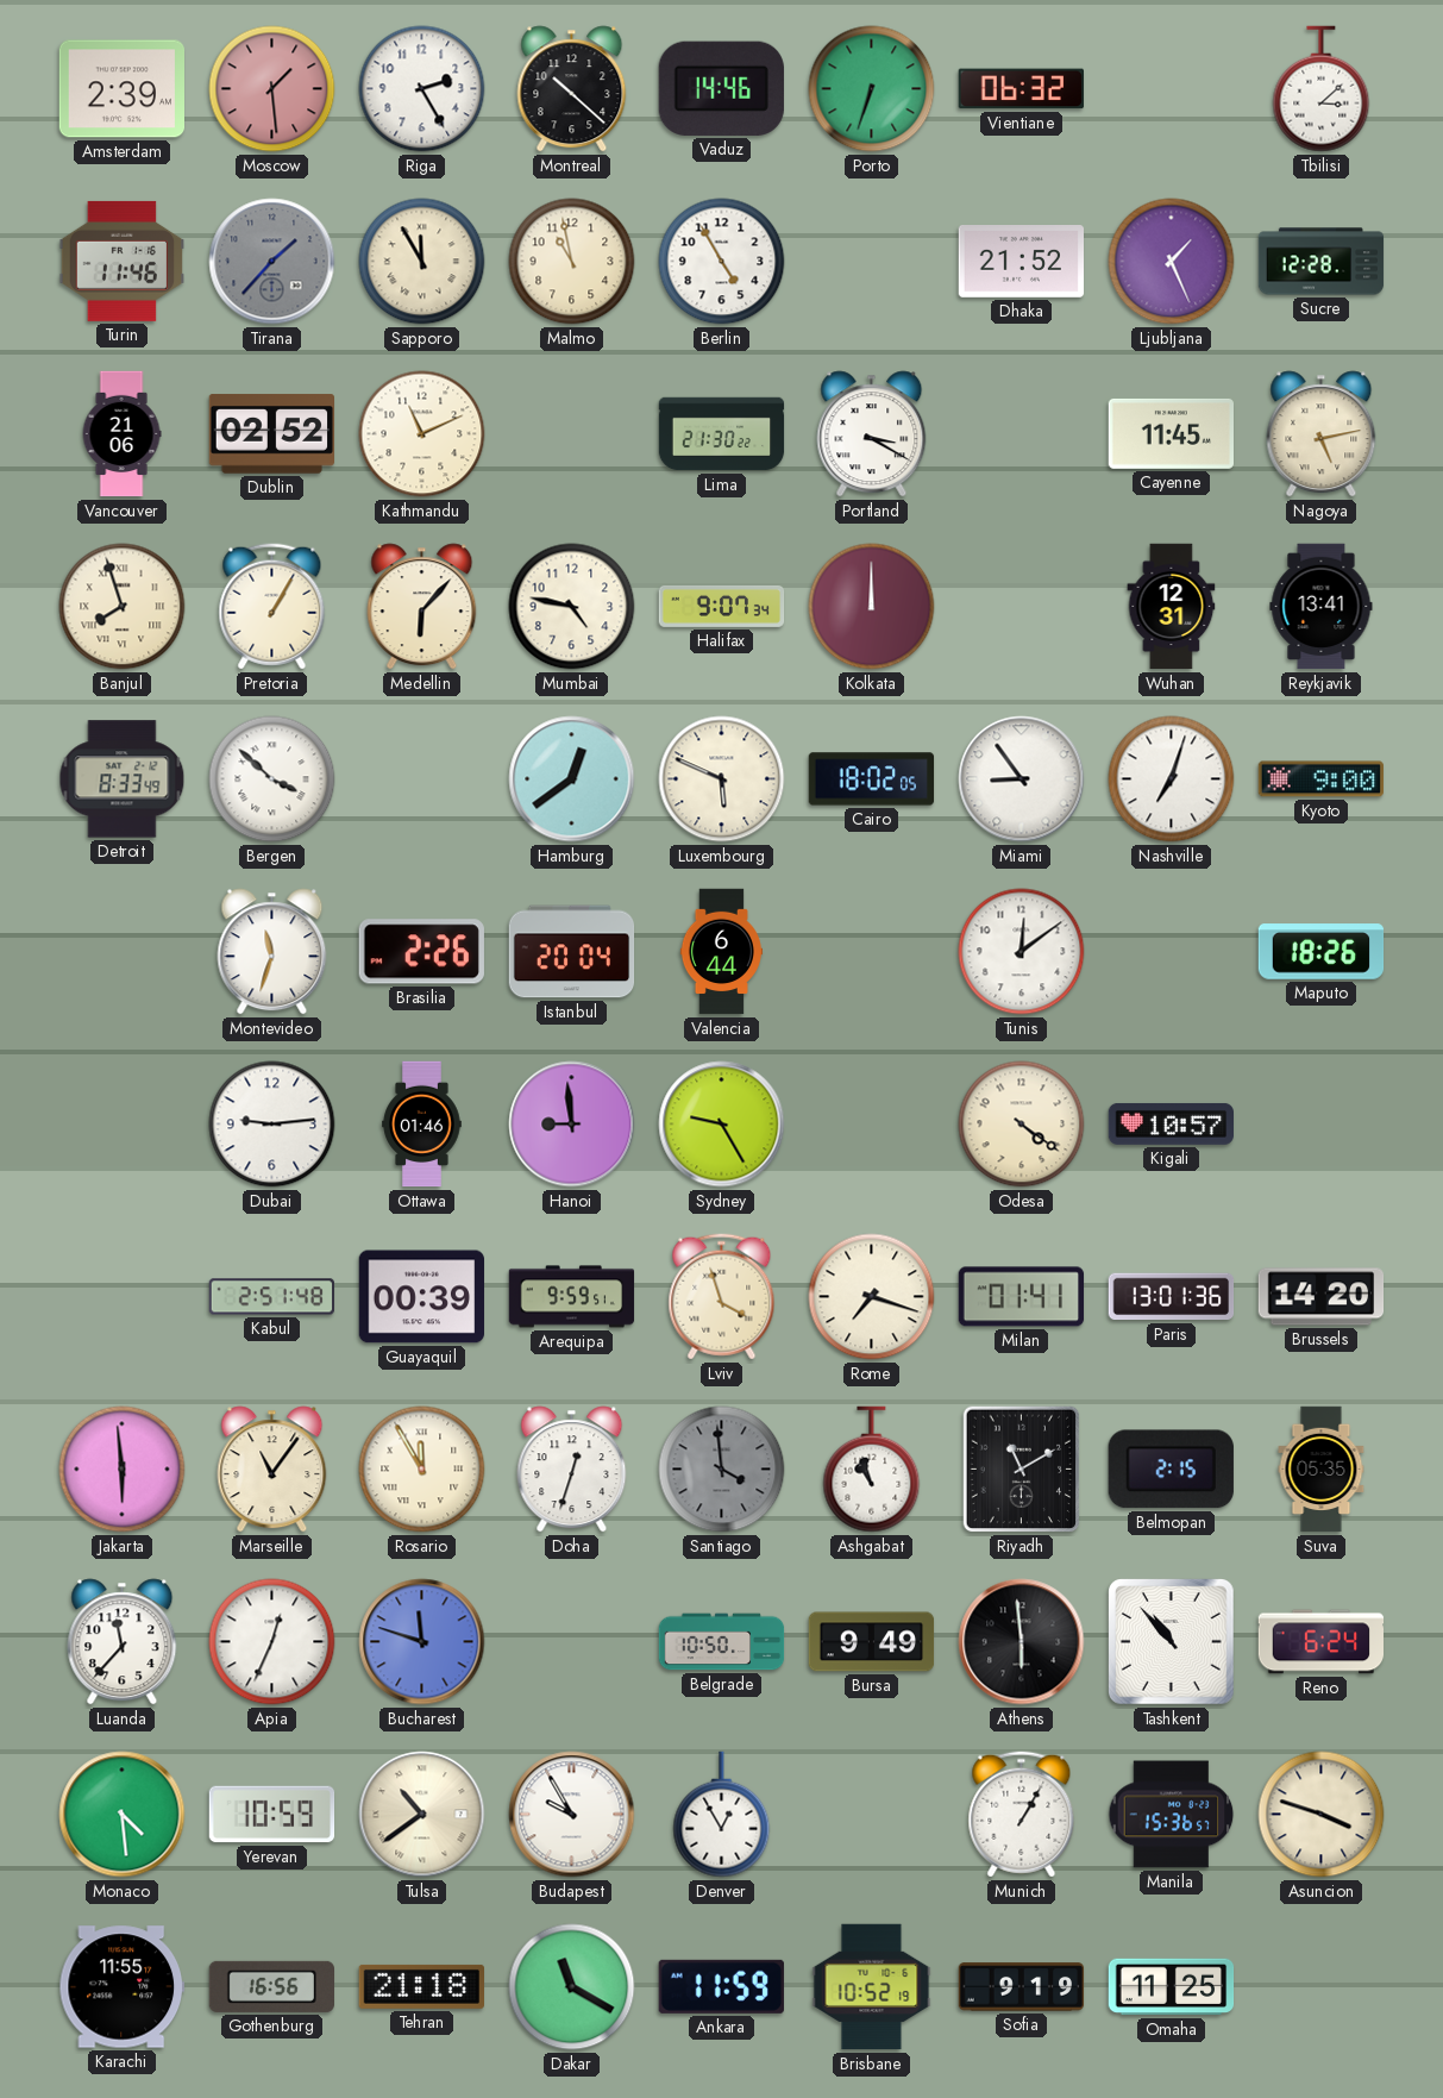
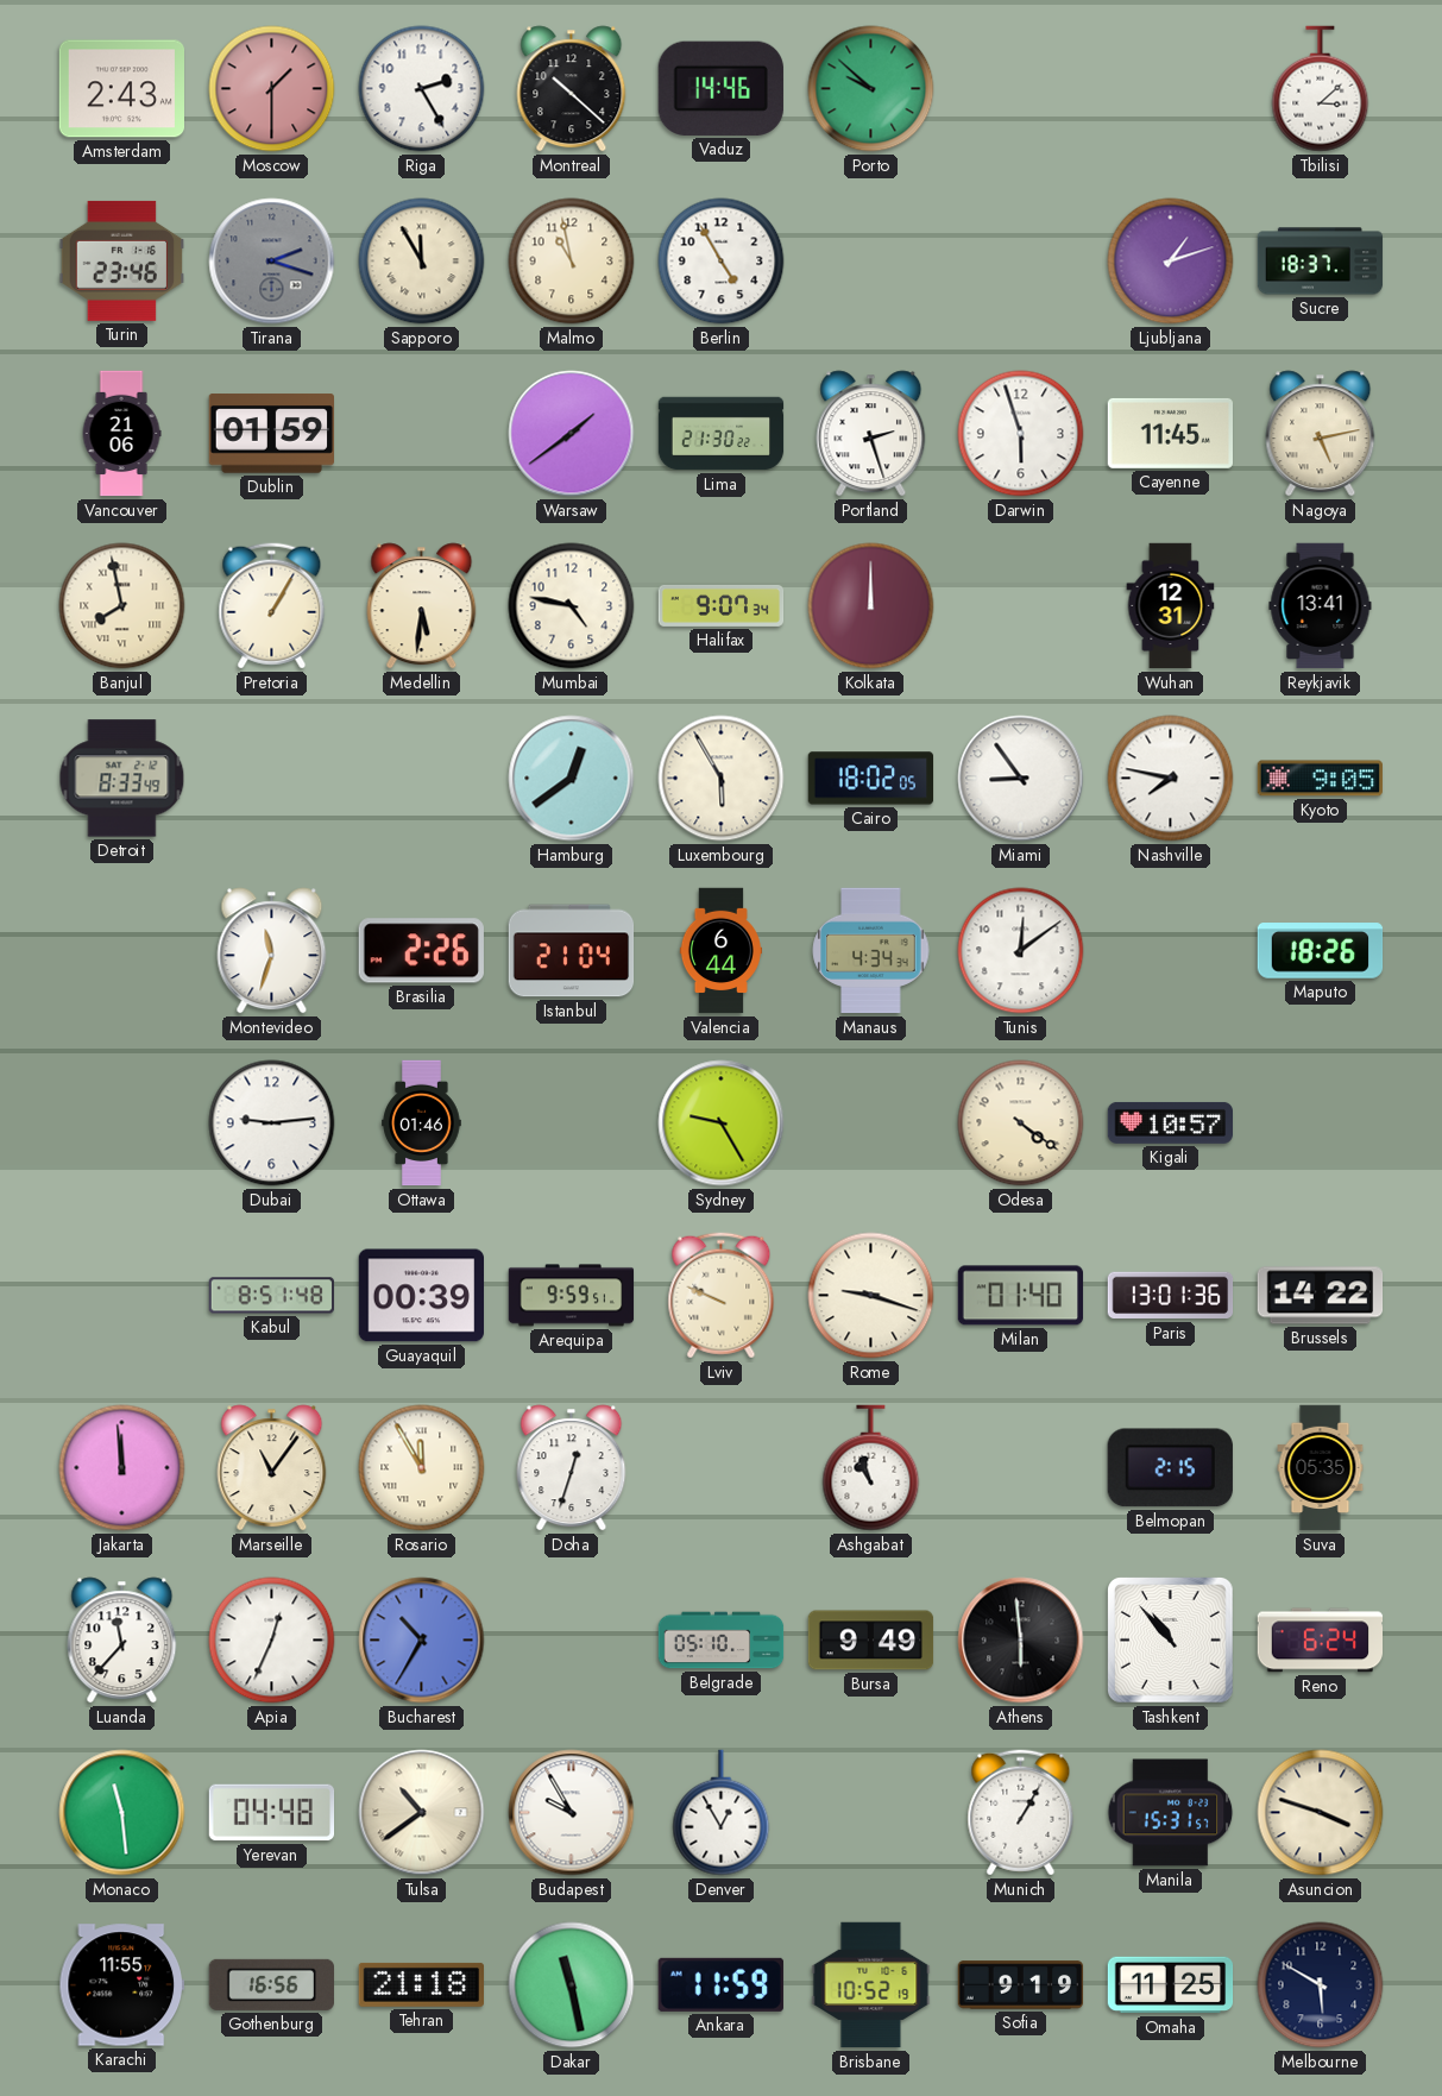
Amsterdam: 2:39 -> 2:43
Moscow: 1:29 -> 1:30
Porto: 6:33 -> 9:52
Vientiane: 06:32 -> none
Turin: 11:46 -> 23:46
Tirana: 1:37 -> 2:18
Dhaka: 21:52 -> none
Ljubljana: 1:26 -> 1:12
Sucre: 12:28 -> 18:37
Dublin: 02:52 -> 01:59
Kathmandu: 11:11 -> none
Warsaw: none -> 1:39
Portland: 3:20 -> 2:27
Darwin: none -> 5:57
Banjul: 7:57 -> 7:58
Medellin: 6:07 -> 5:31
Bergen: 3:52 -> none
Luxembourg: 5:49 -> 5:55
Nashville: 7:03 -> 7:47
Kyoto: 9:00 -> 9:05
Istanbul: 20:04 -> 21:04
Manaus: none -> 4:34
Hanoi: 8:59 -> none
Kabul: 2:51 -> 8:51
Lviv: 3:57 -> 9:49
Rome: 7:18 -> 9:18
Milan: 01:41 -> 01:40
Brussels: 14:20 -> 14:22
Jakarta: 5:59 -> 11:59
Santiago: 3:59 -> none
Riyadh: 11:10 -> none
Bucharest: 11:48 -> 10:35
Belgrade: 10:50 -> 05:10
Monaco: 4:29 -> 11:29
Yerevan: 10:59 -> 04:48
Manila: 15:36 -> 15:31
Dakar: 11:20 -> 11:28
Melbourne: none -> 5:50
